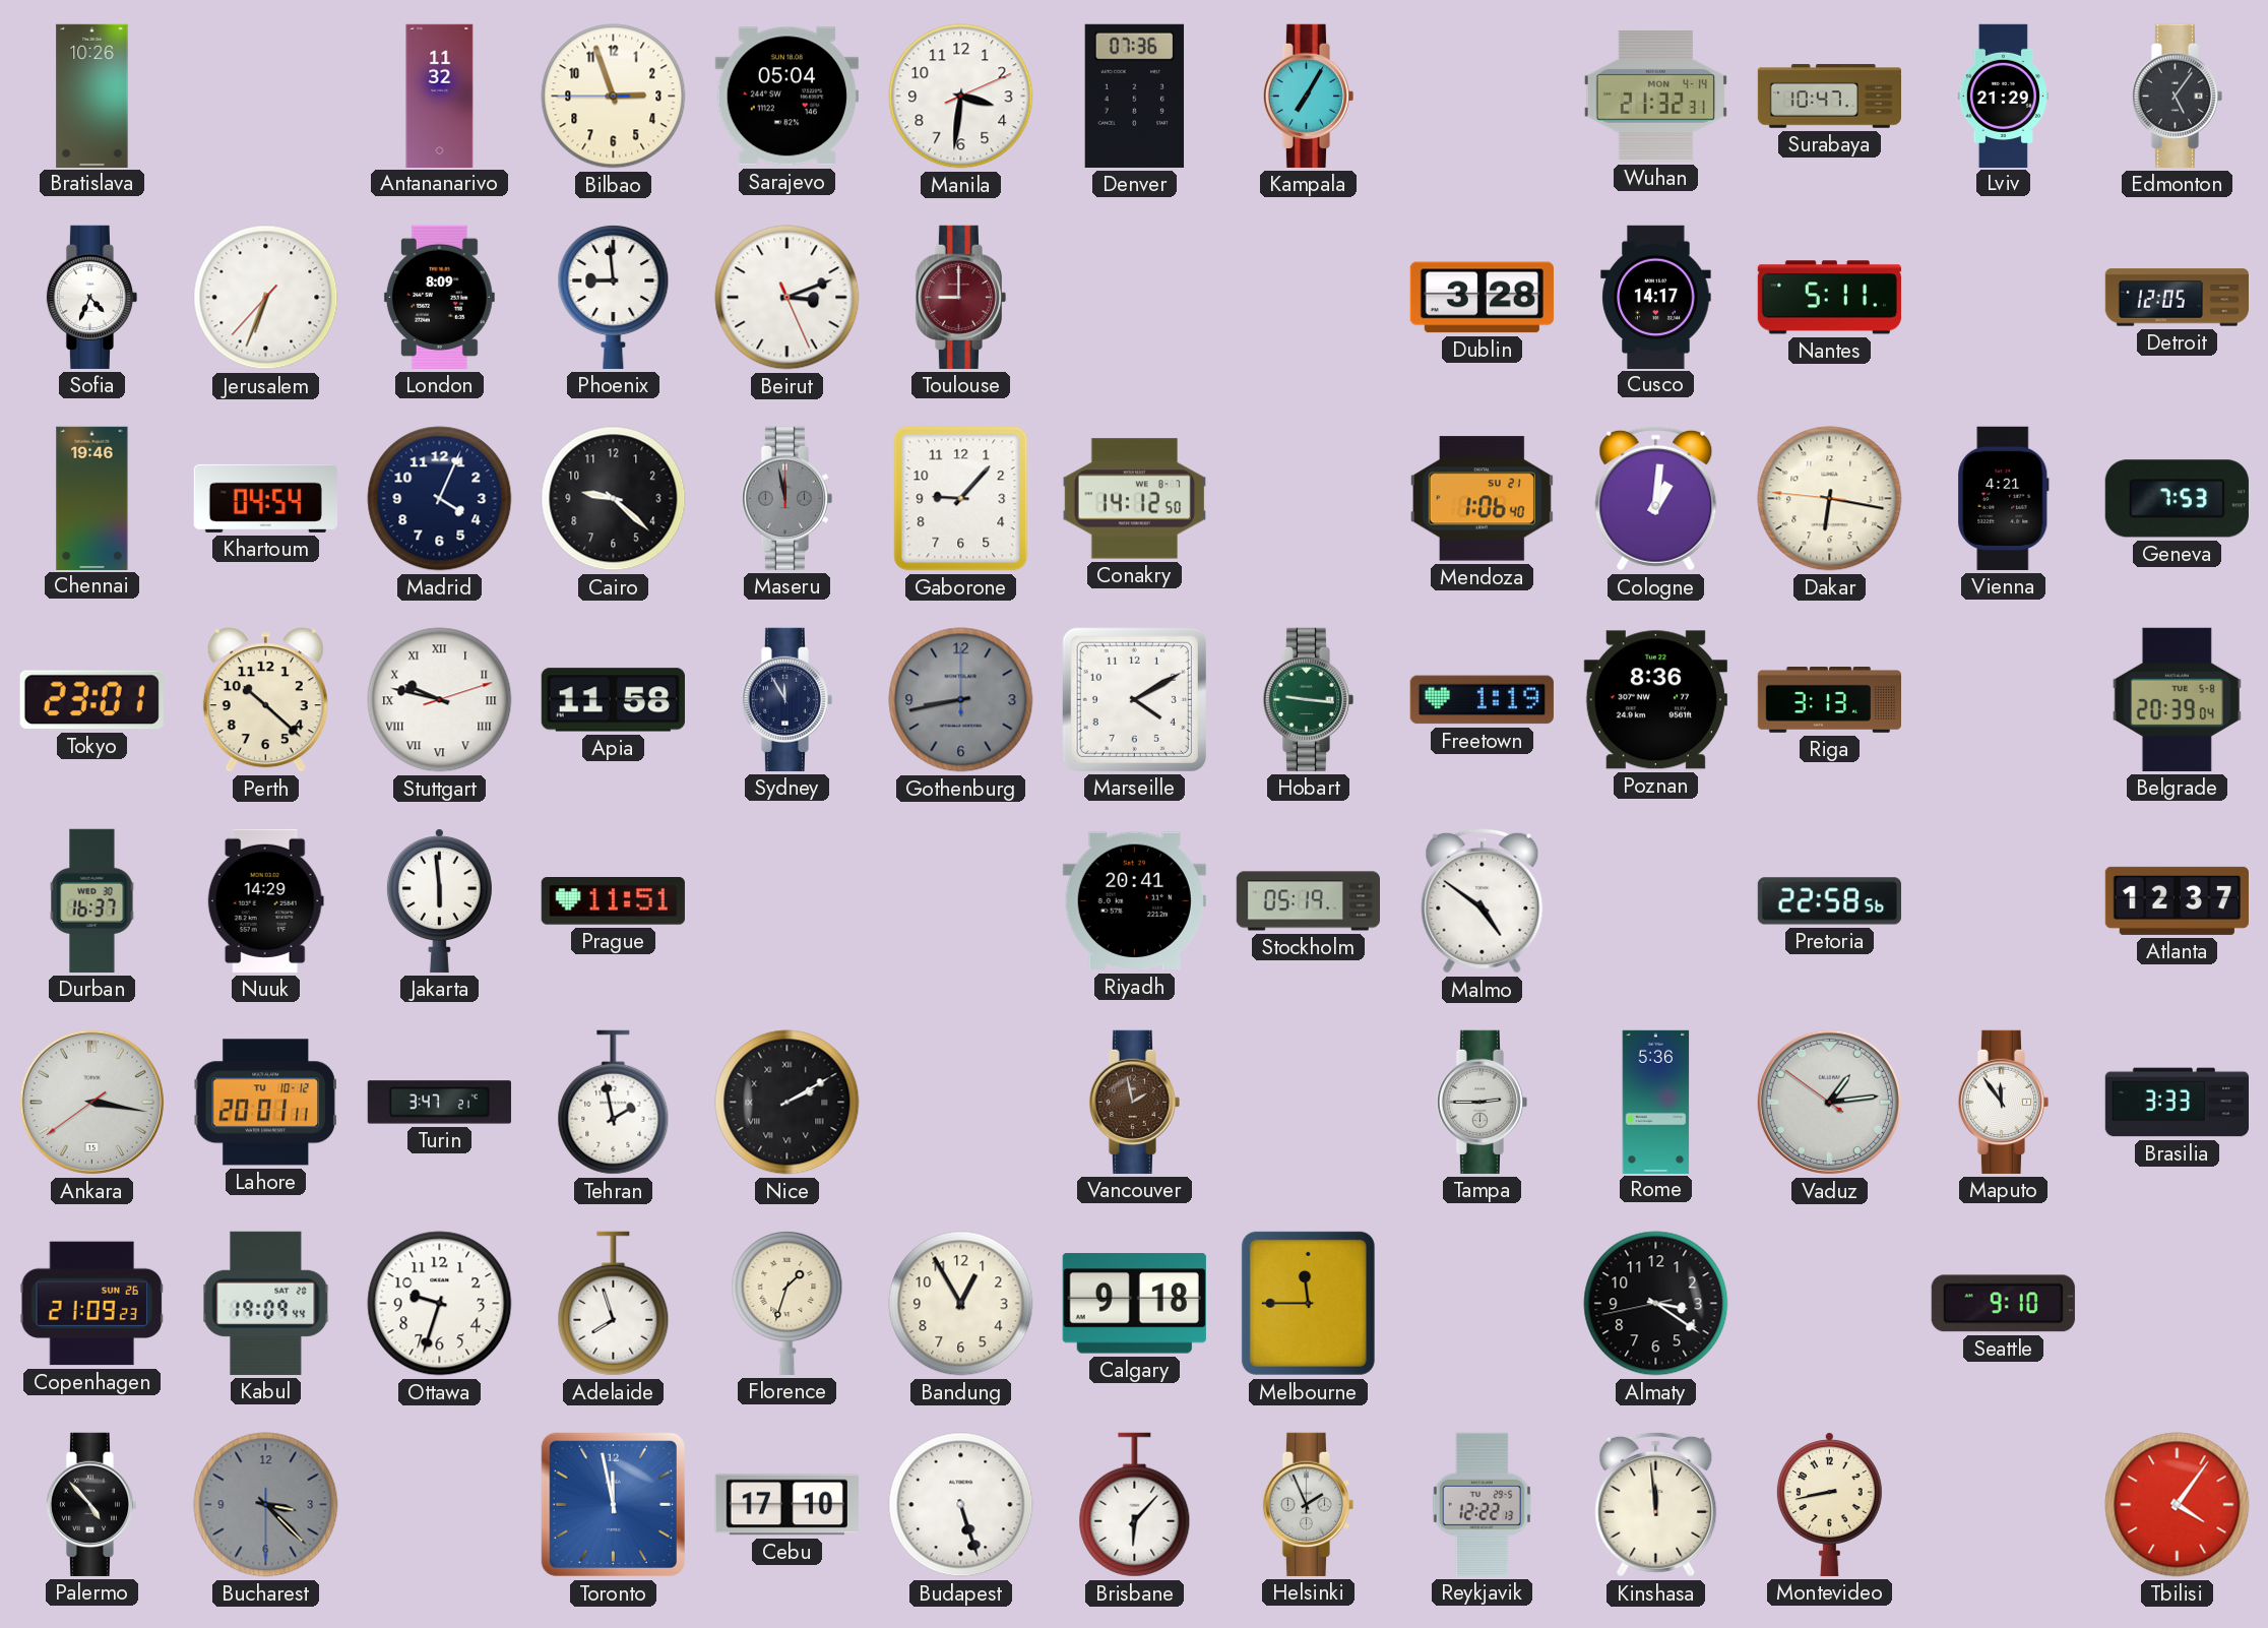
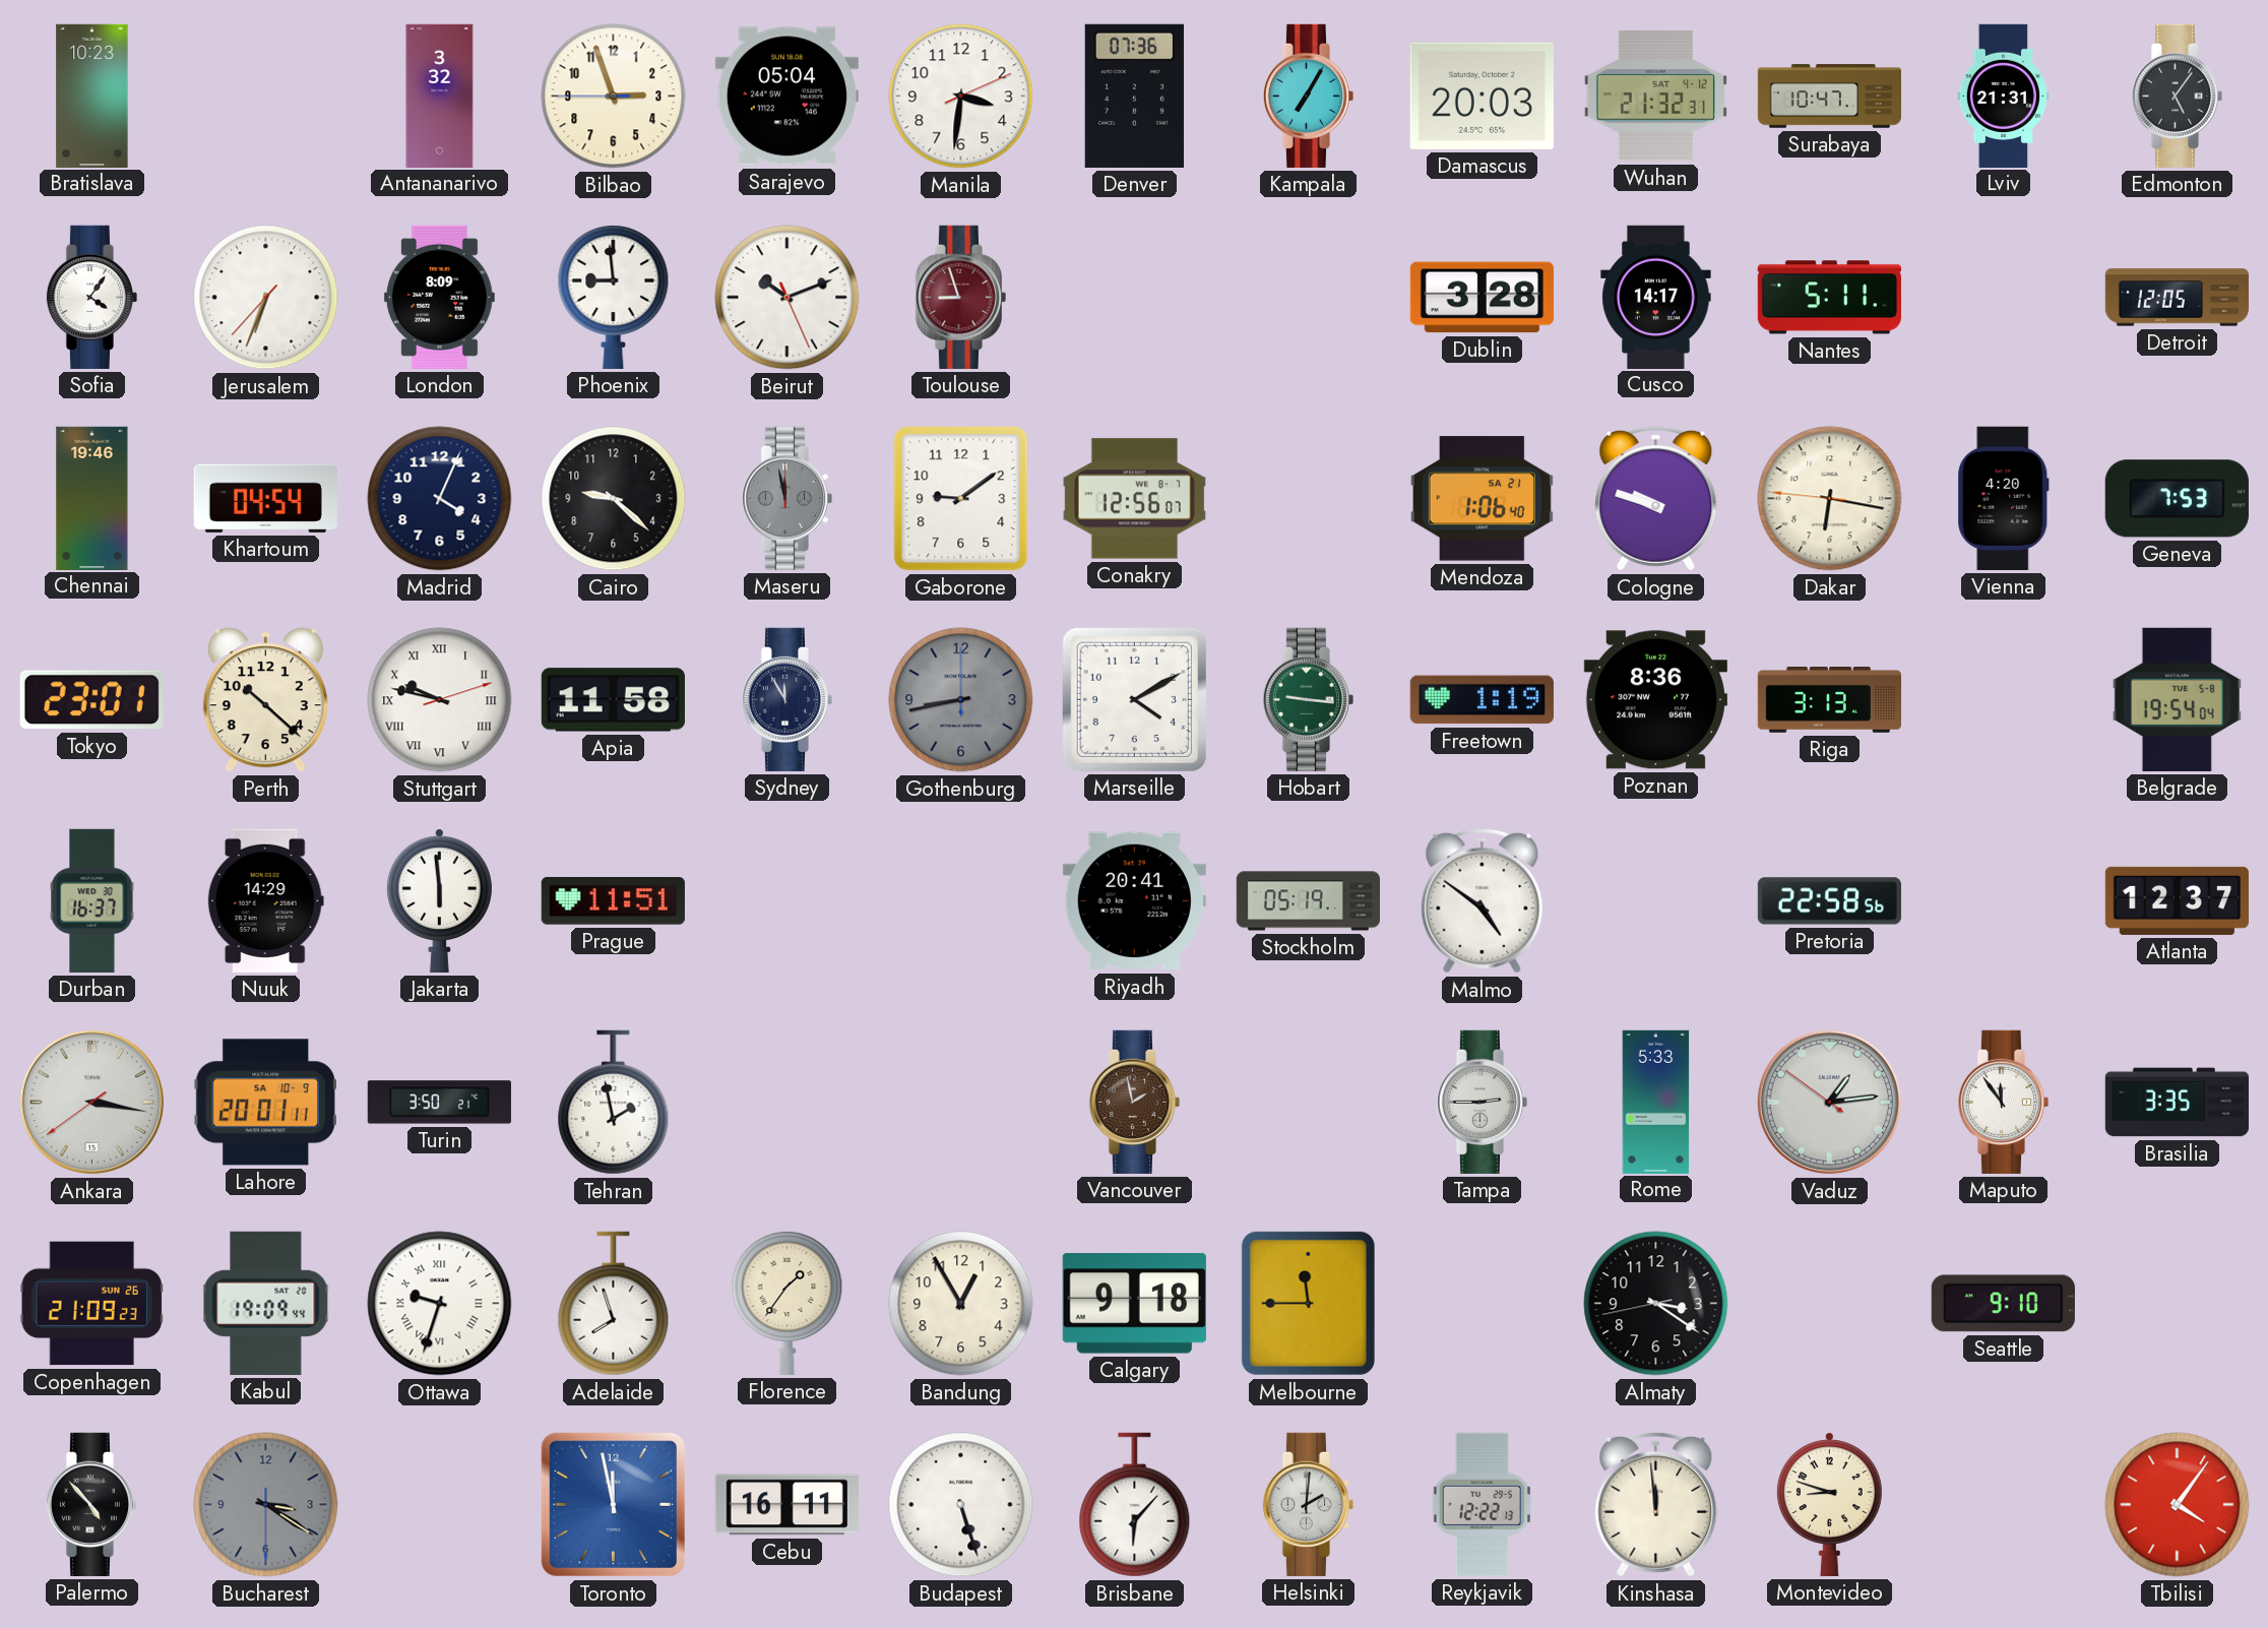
Bratislava: 10:26 -> 10:23
Antananarivo: 11:32 -> 3:32
Damascus: none -> 20:03
Wuhan date: MON 4-14 -> SAT 4-12
Lviv: 21:29 -> 21:31
Sofia: 4:34 -> 4:06
Beirut: 3:11 -> 10:11
Toulouse: 9:00 -> 8:57
Gaborone: 9:07 -> 9:09
Conakry: 14:12 -> 12:56
Mendoza date: SU 21 -> SA 21
Cologne: 1:01 -> 9:48
Vienna: 4:21 -> 4:20
Belgrade: 20:39 -> 19:54
Lahore date: TU 10-12 -> SA 10-9
Turin: 3:47 -> 3:50
Nice: 2:10 -> none
Rome: 5:36 -> 5:33
Brasilia: 3:33 -> 3:35
Ottawa numerals: Arabic -> Roman
Florence: 1:33 -> 1:36
Bucharest: 3:22 -> 3:20
Cebu: 17:10 -> 16:11
Helsinki: 1:56 -> 2:01
Montevideo: 8:43 -> 8:48
